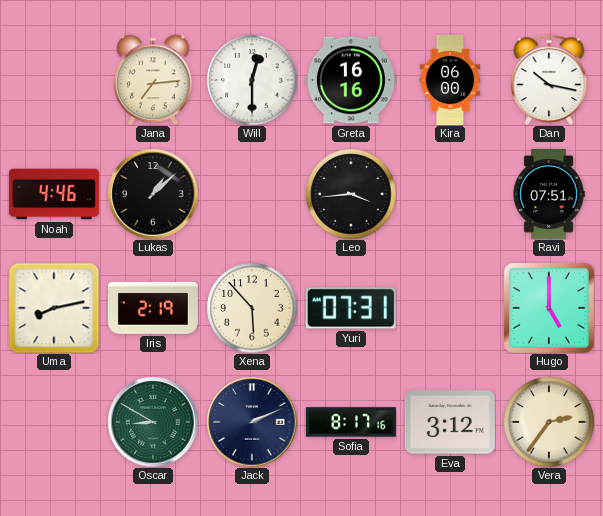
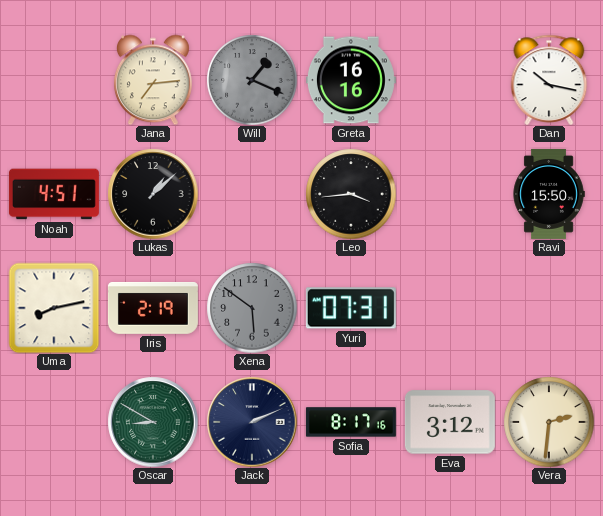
Will: 12:30 -> 1:19
Will dial: white -> grey
Kira: 06:00 -> none
Noah: 4:46 -> 4:51
Ravi: 07:51 -> 15:50
Xena: 5:53 -> 5:51
Xena dial: cream -> grey
Hugo: 5:00 -> none
Vera: 2:36 -> 2:31
